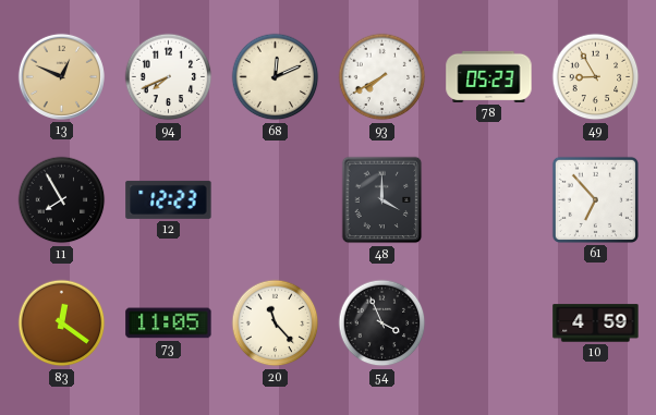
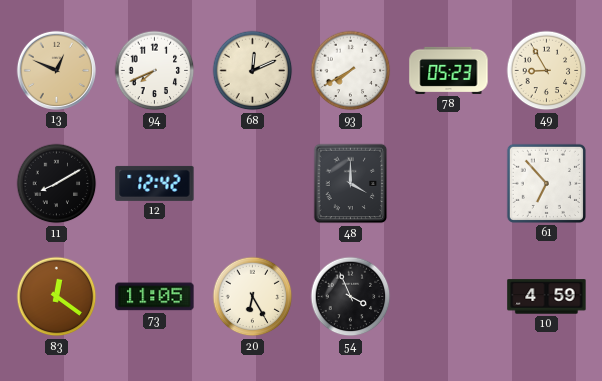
11: 7:55 -> 8:10
12: 12:23 -> 12:42
20: 11:23 -> 6:25
